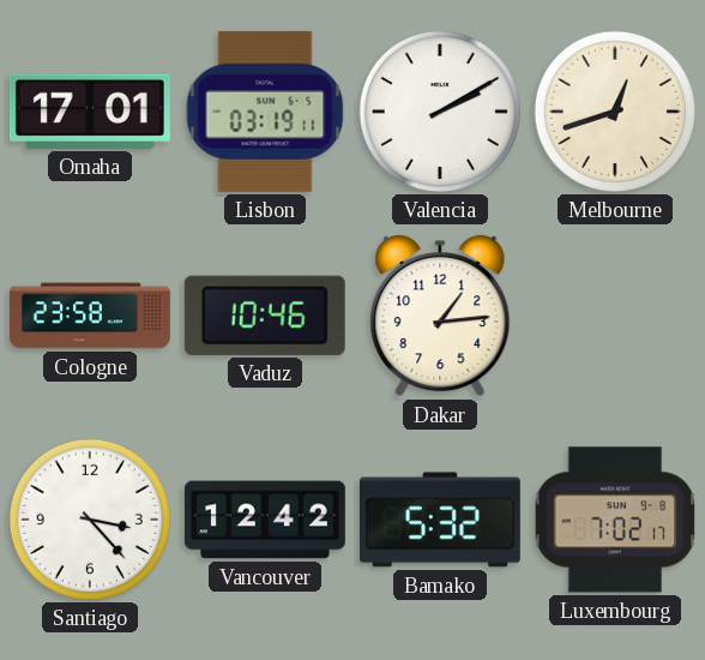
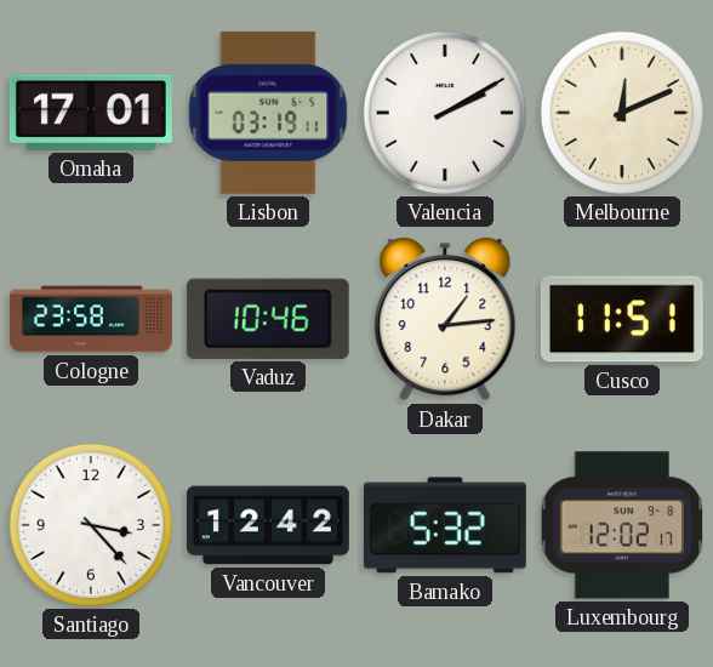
Melbourne: 12:42 -> 12:11
Cusco: none -> 11:51
Luxembourg: 7:02 -> 12:02
